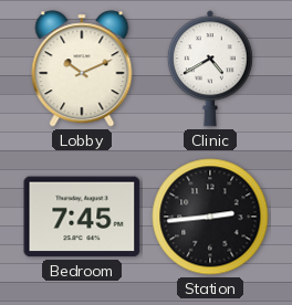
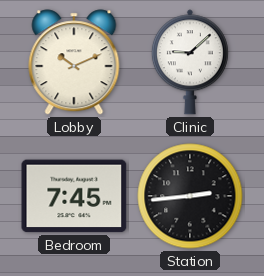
Clinic: 4:40 -> 9:08
